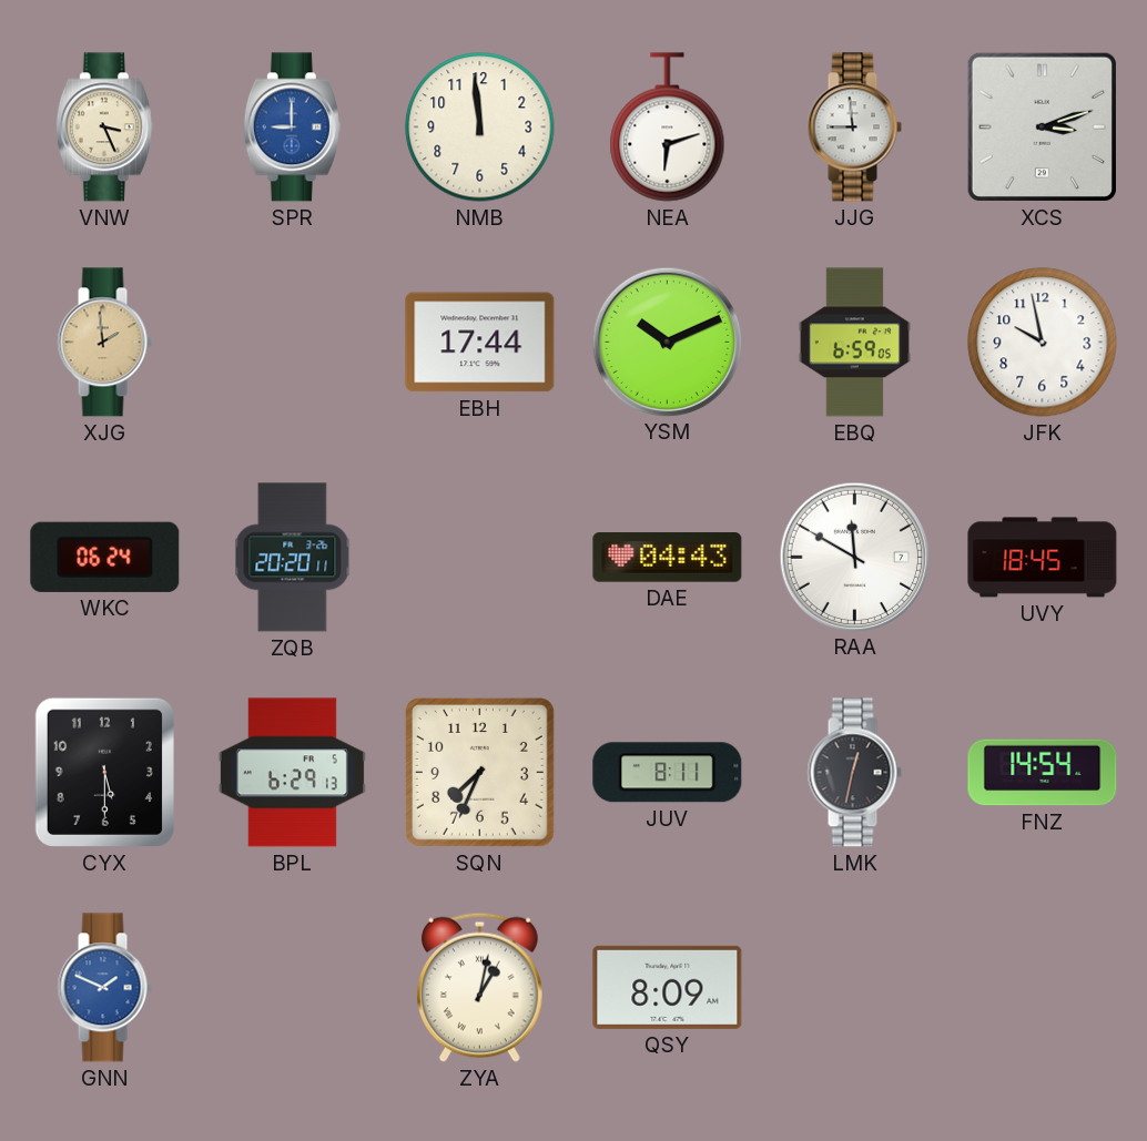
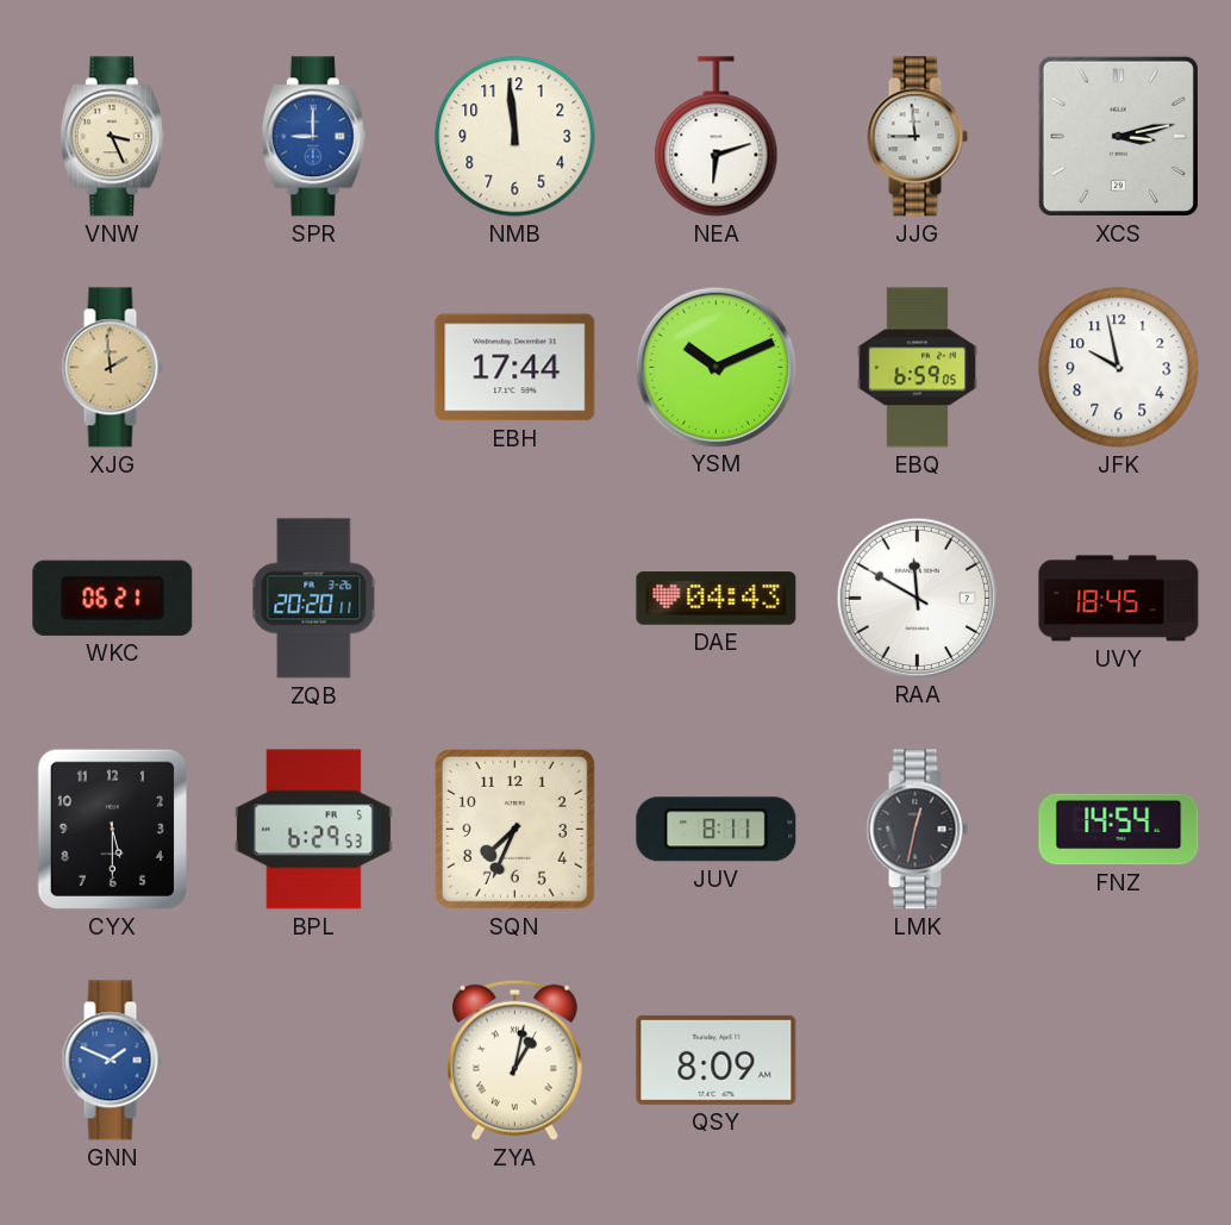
XCS: 3:12 -> 3:13
WKC: 06:24 -> 06:21
BPL: 6:29:13 -> 6:29:53
